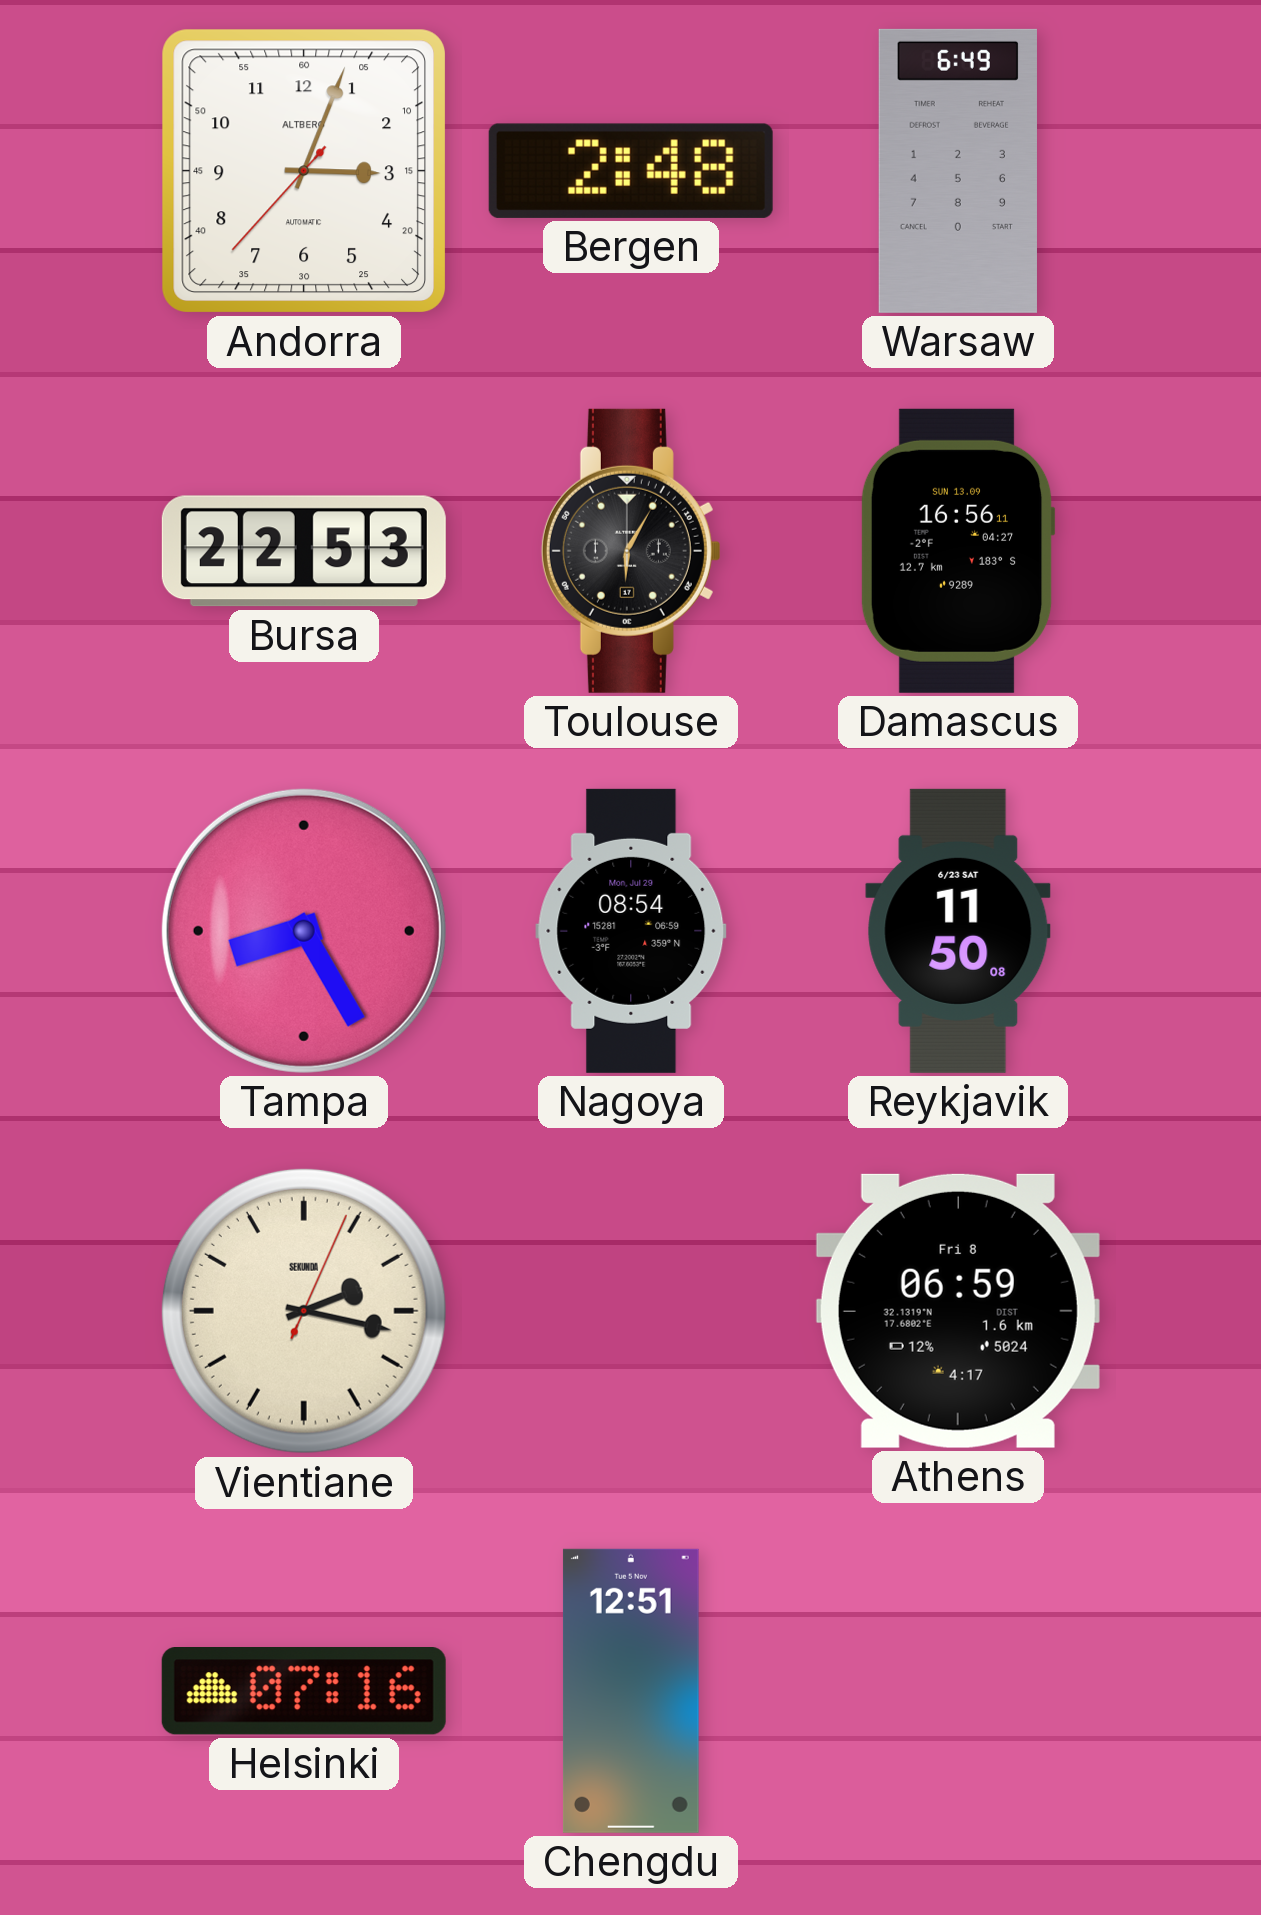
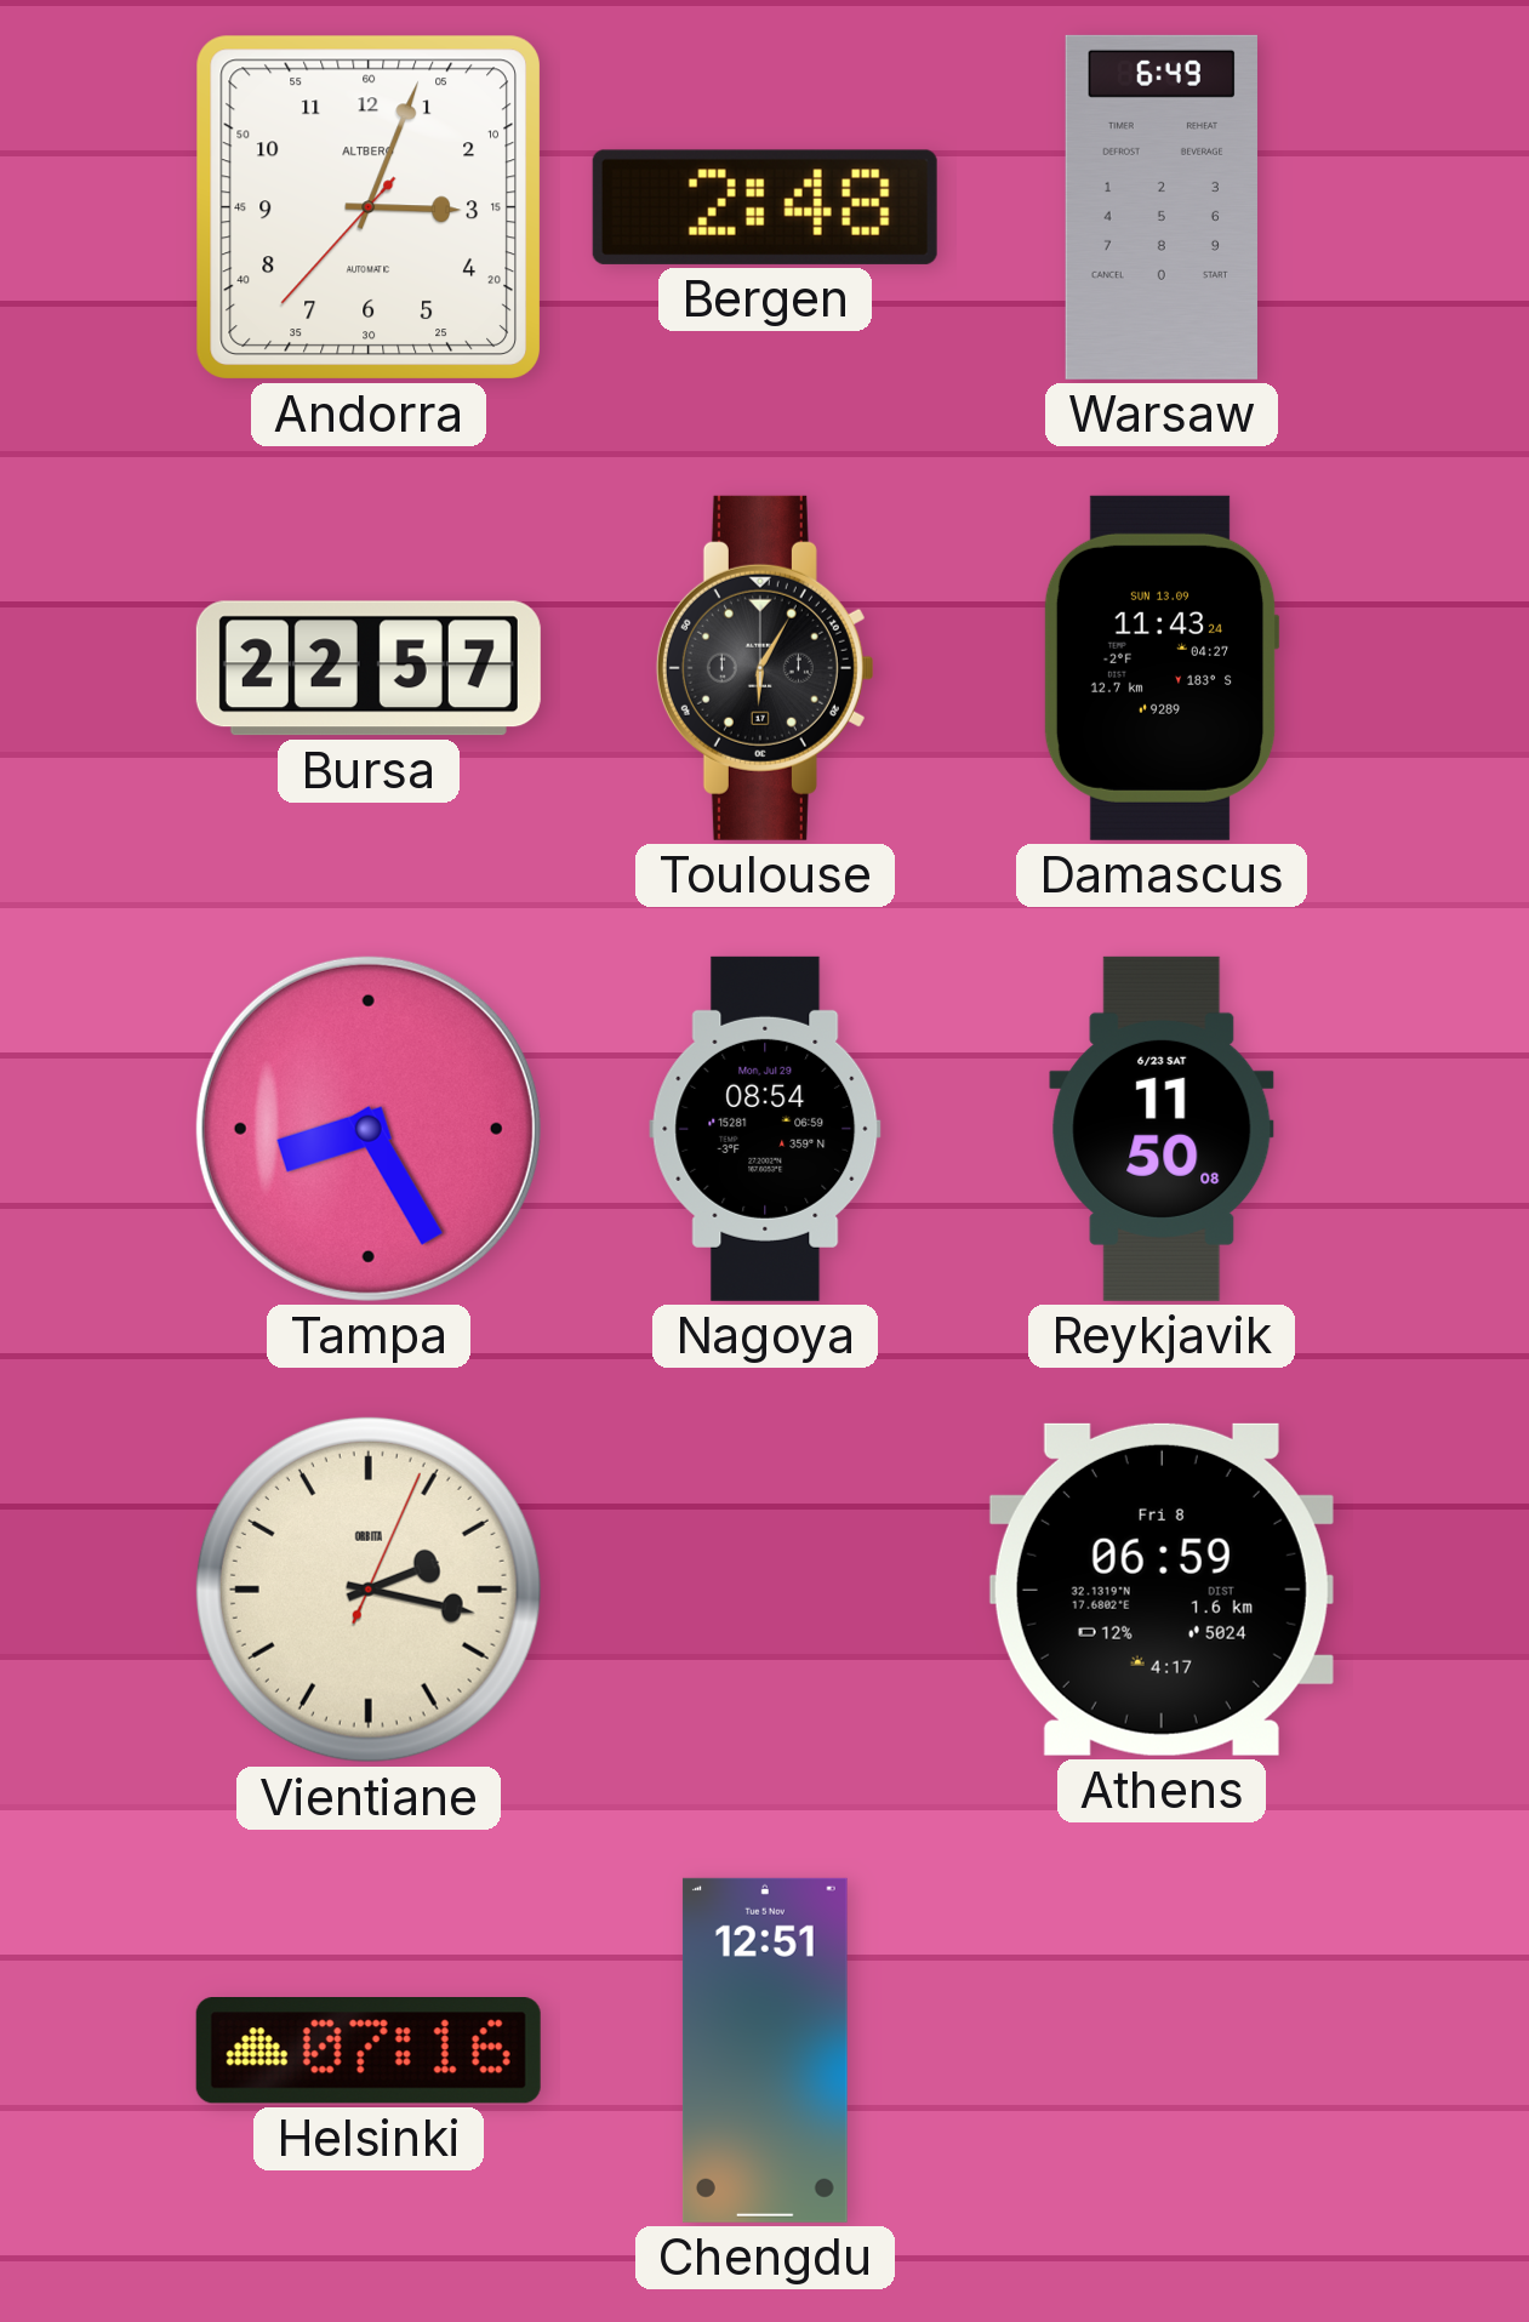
Bursa: 22:53 -> 22:57
Damascus: 16:56 -> 11:43
Vientiane brand: SEKUNDA -> ORBITA
